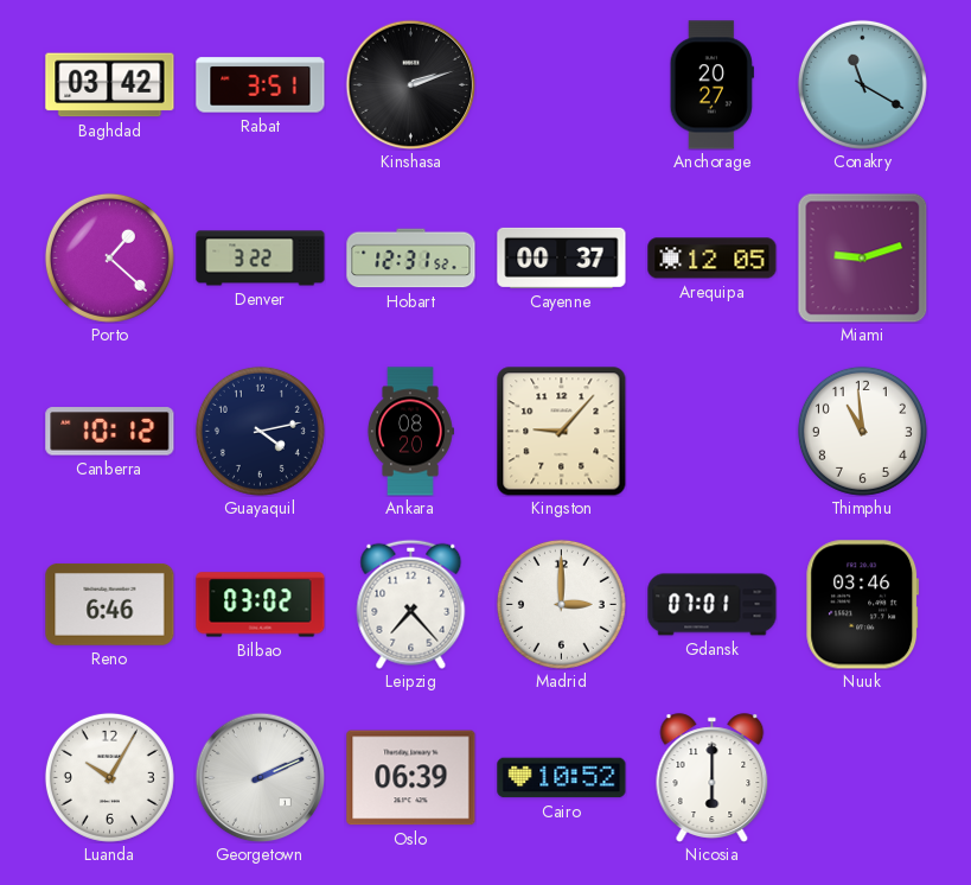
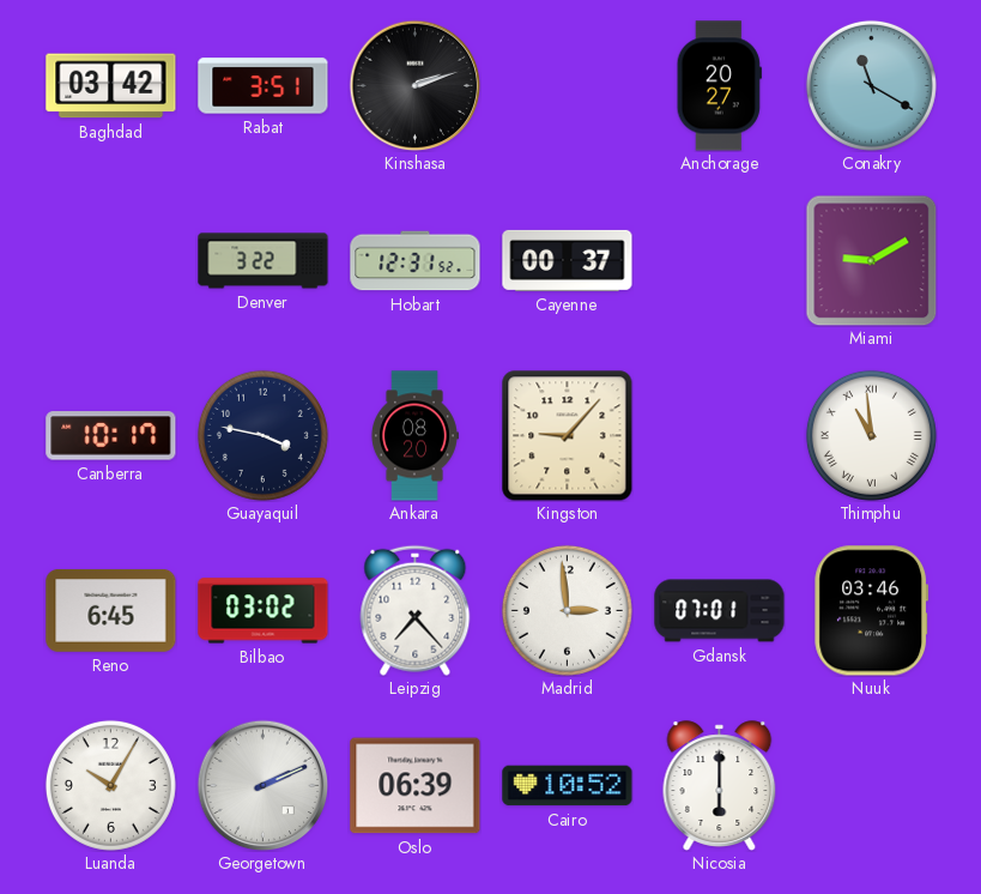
Porto: 1:22 -> none
Arequipa: 12:05 -> none
Miami: 9:12 -> 9:10
Canberra: 10:12 -> 10:17
Guayaquil: 4:13 -> 3:47
Thimphu numerals: Arabic -> Roman
Reno: 6:46 -> 6:45
Madrid: 3:00 -> 2:59
